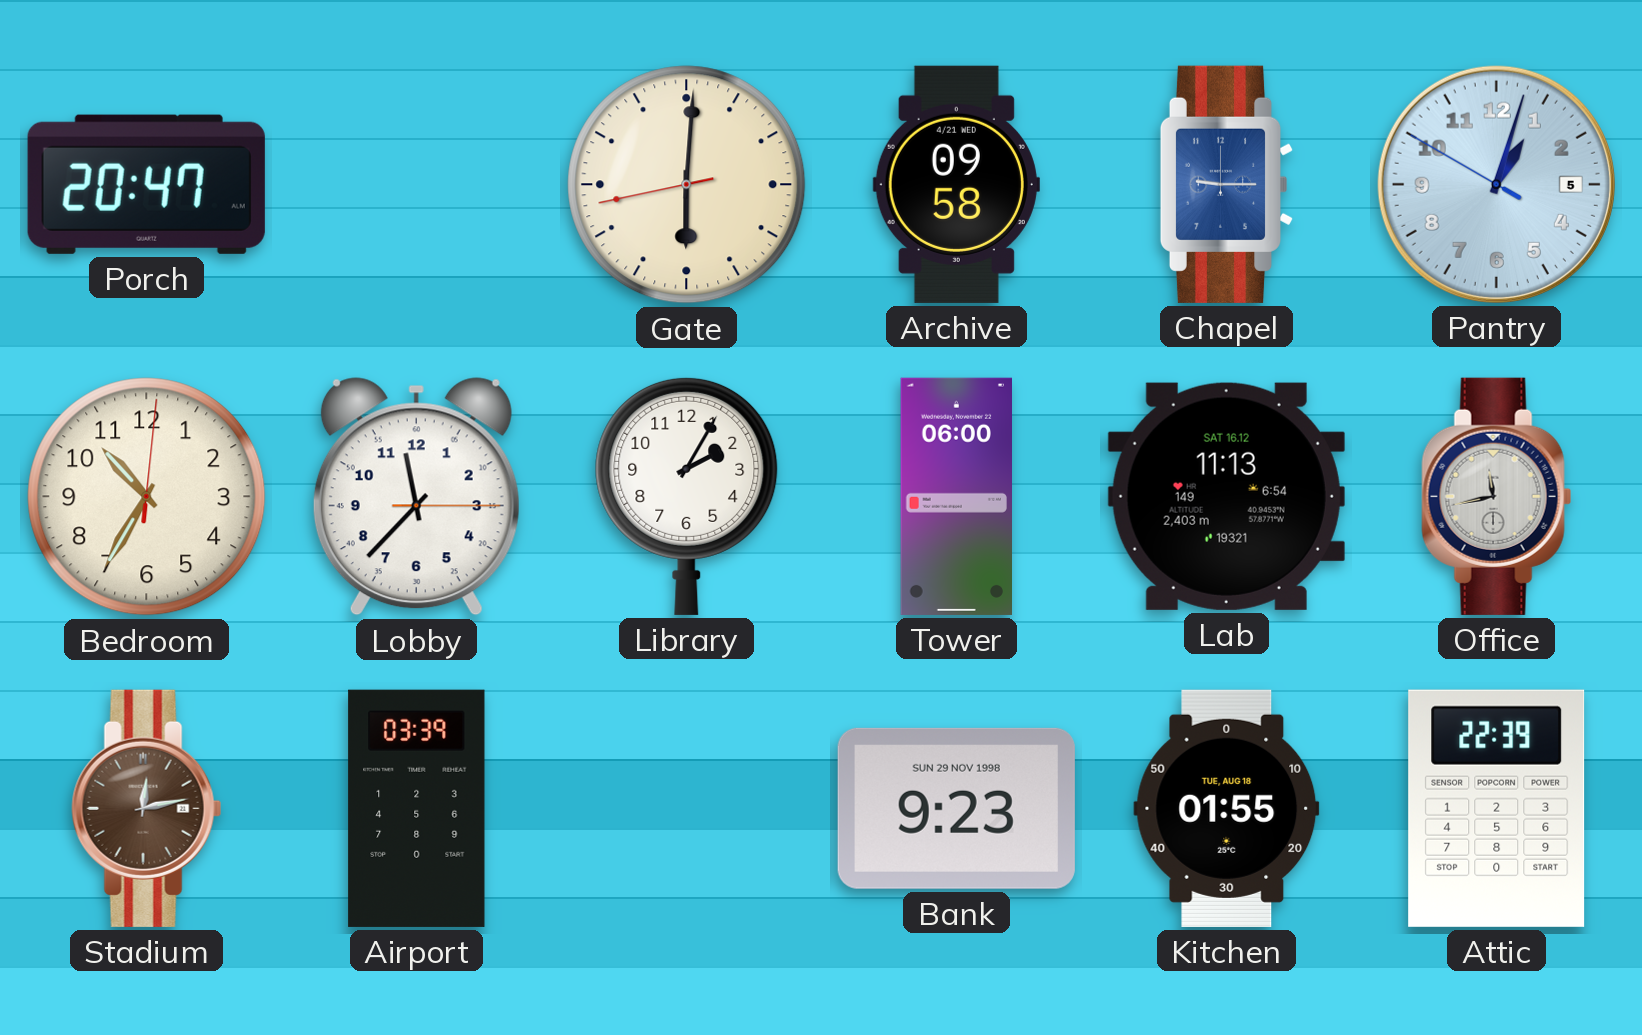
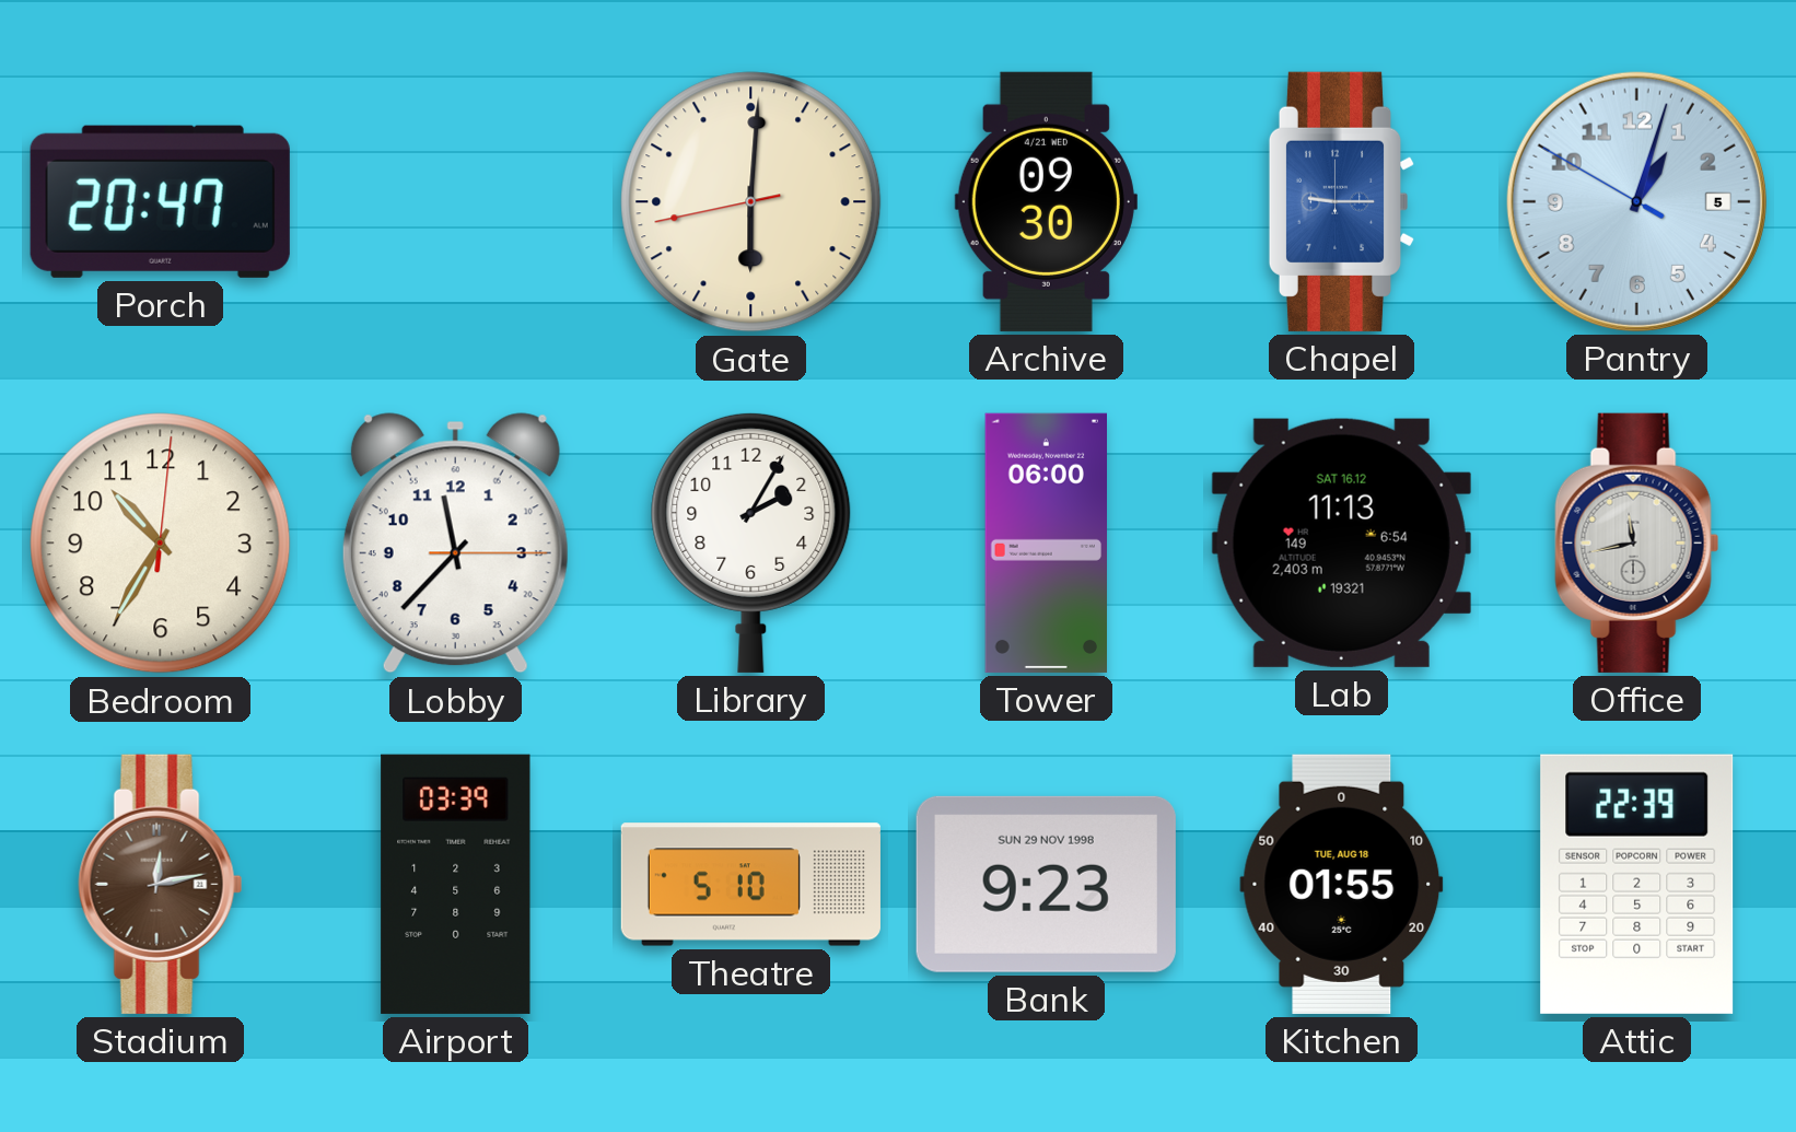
Archive: 09:58 -> 09:30
Theatre: none -> 5:10
